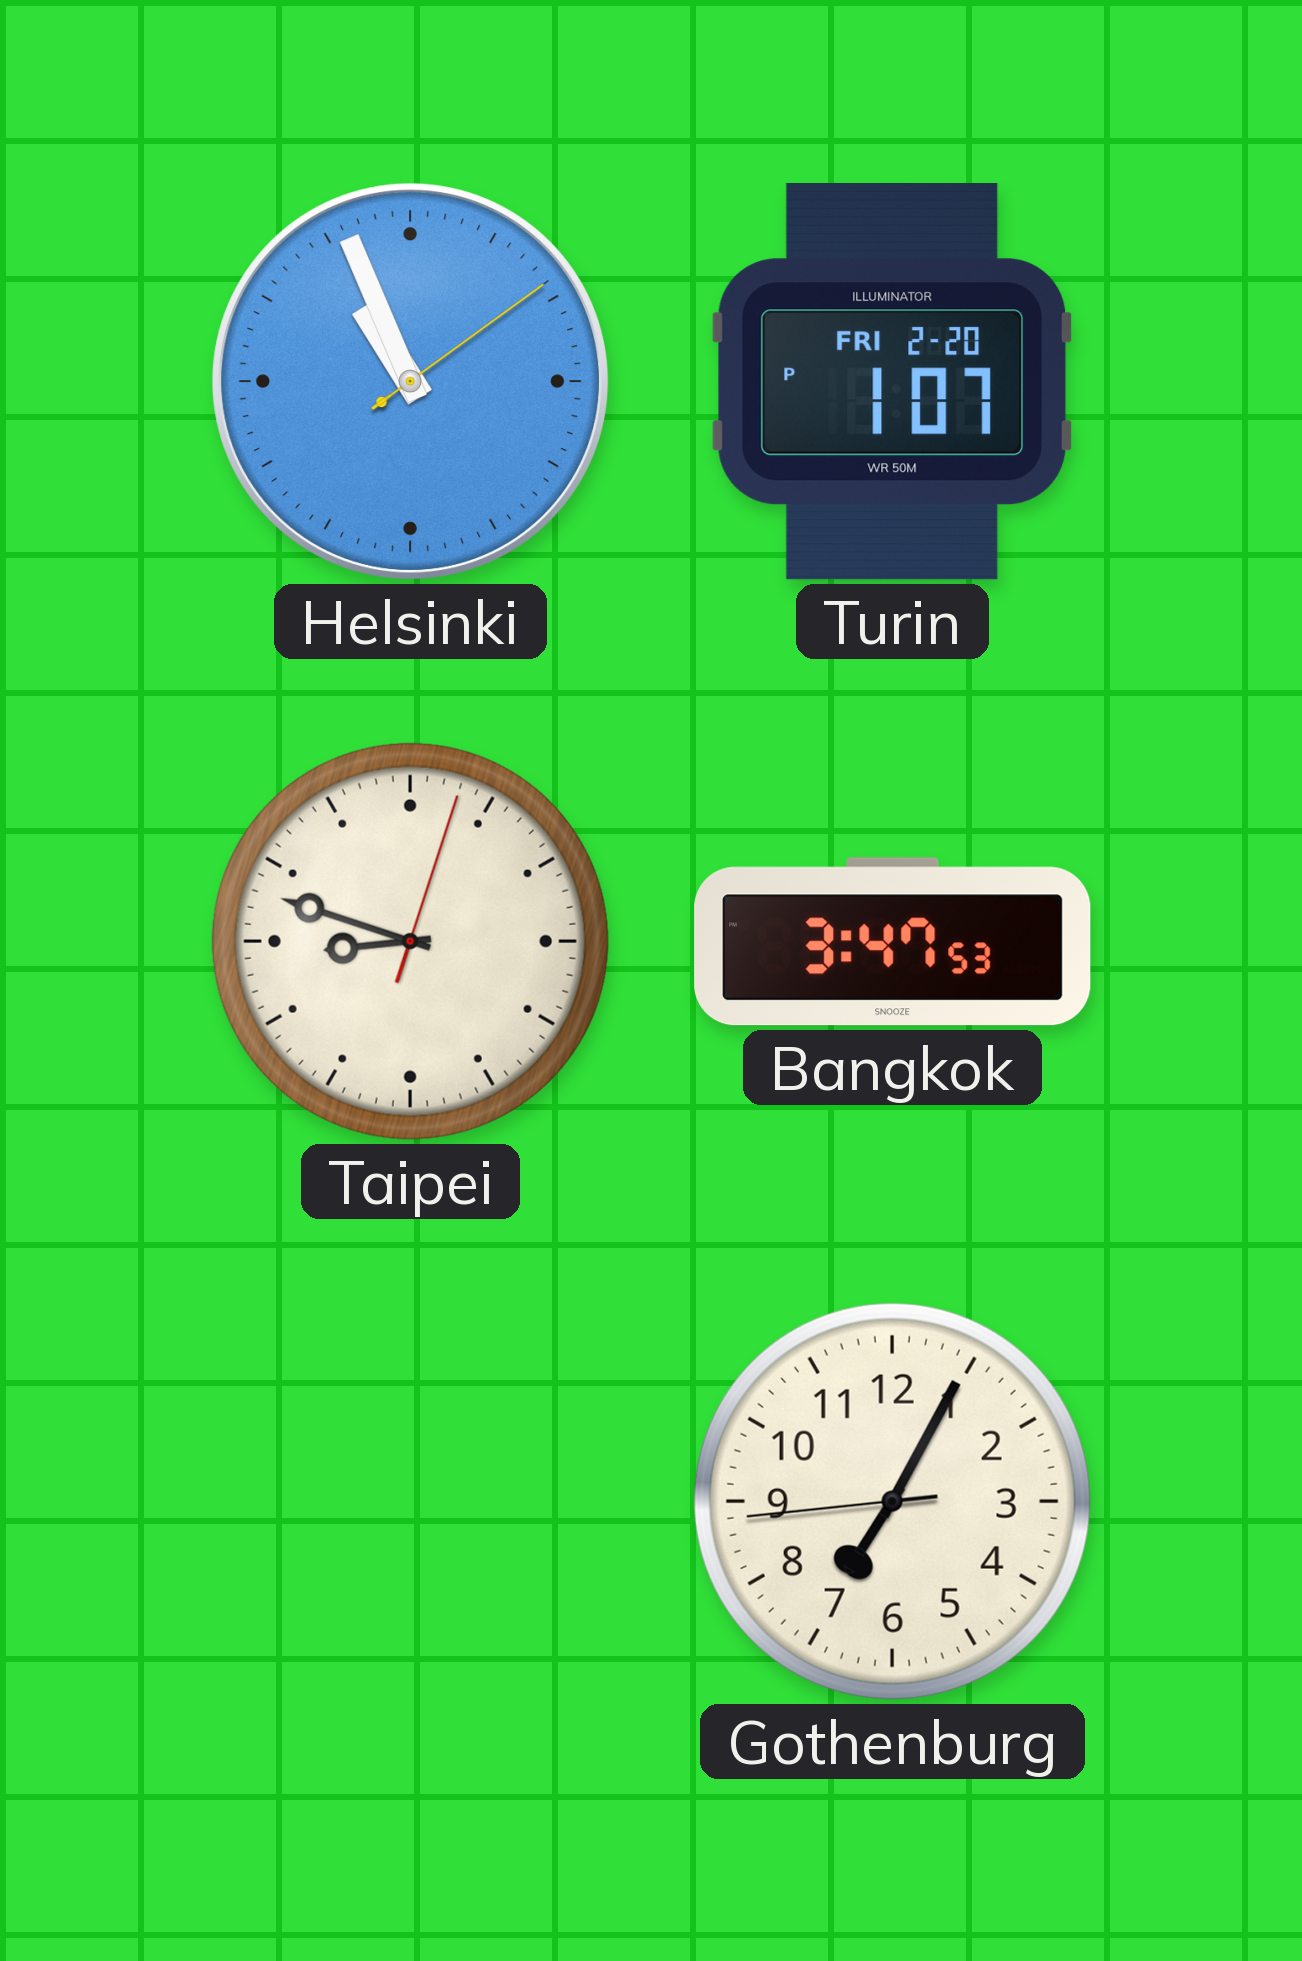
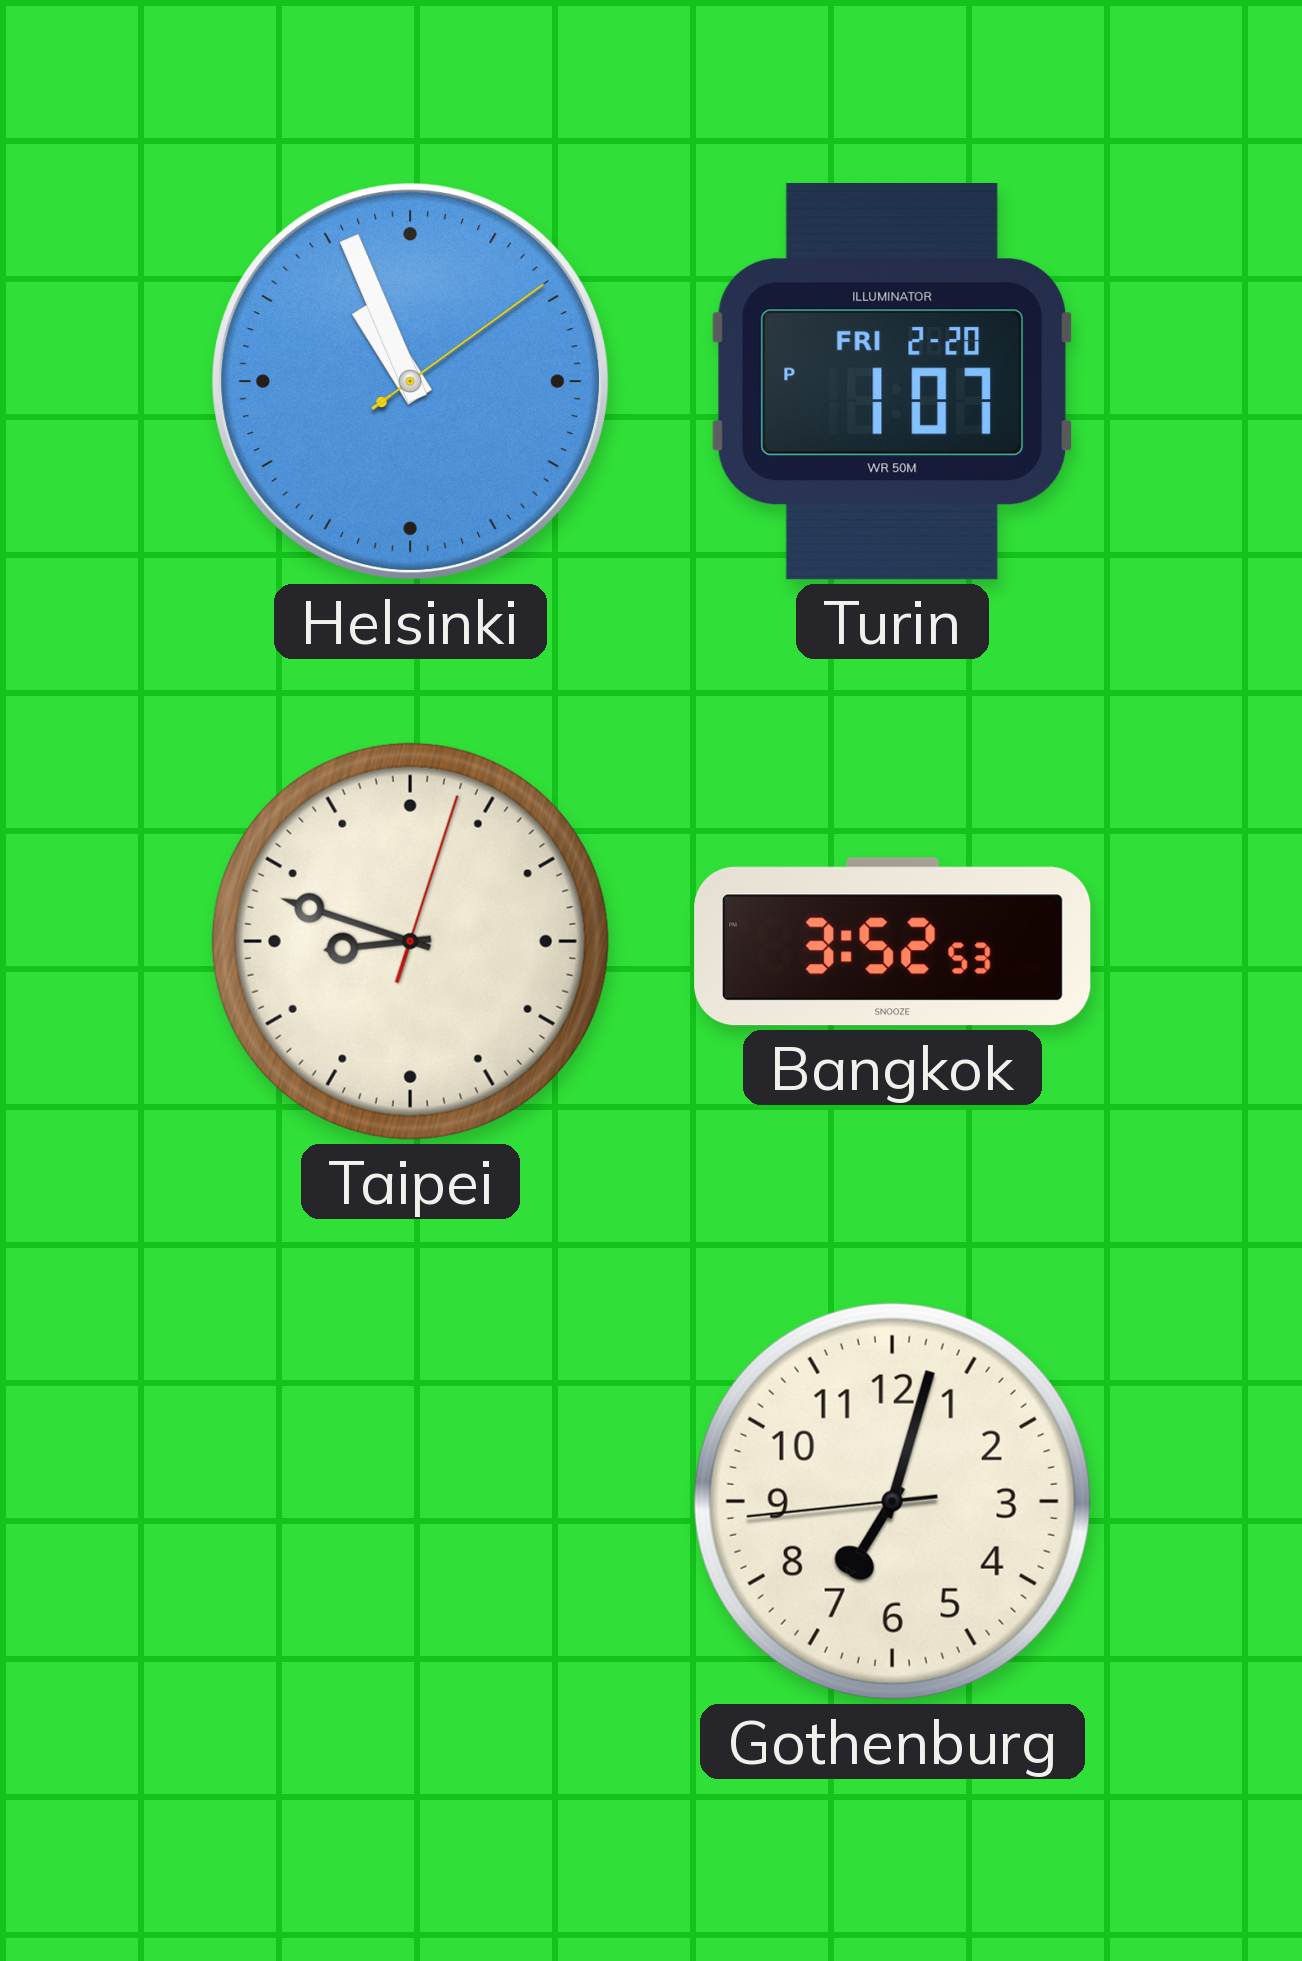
Bangkok: 3:47 -> 3:52
Gothenburg: 7:04 -> 7:02
